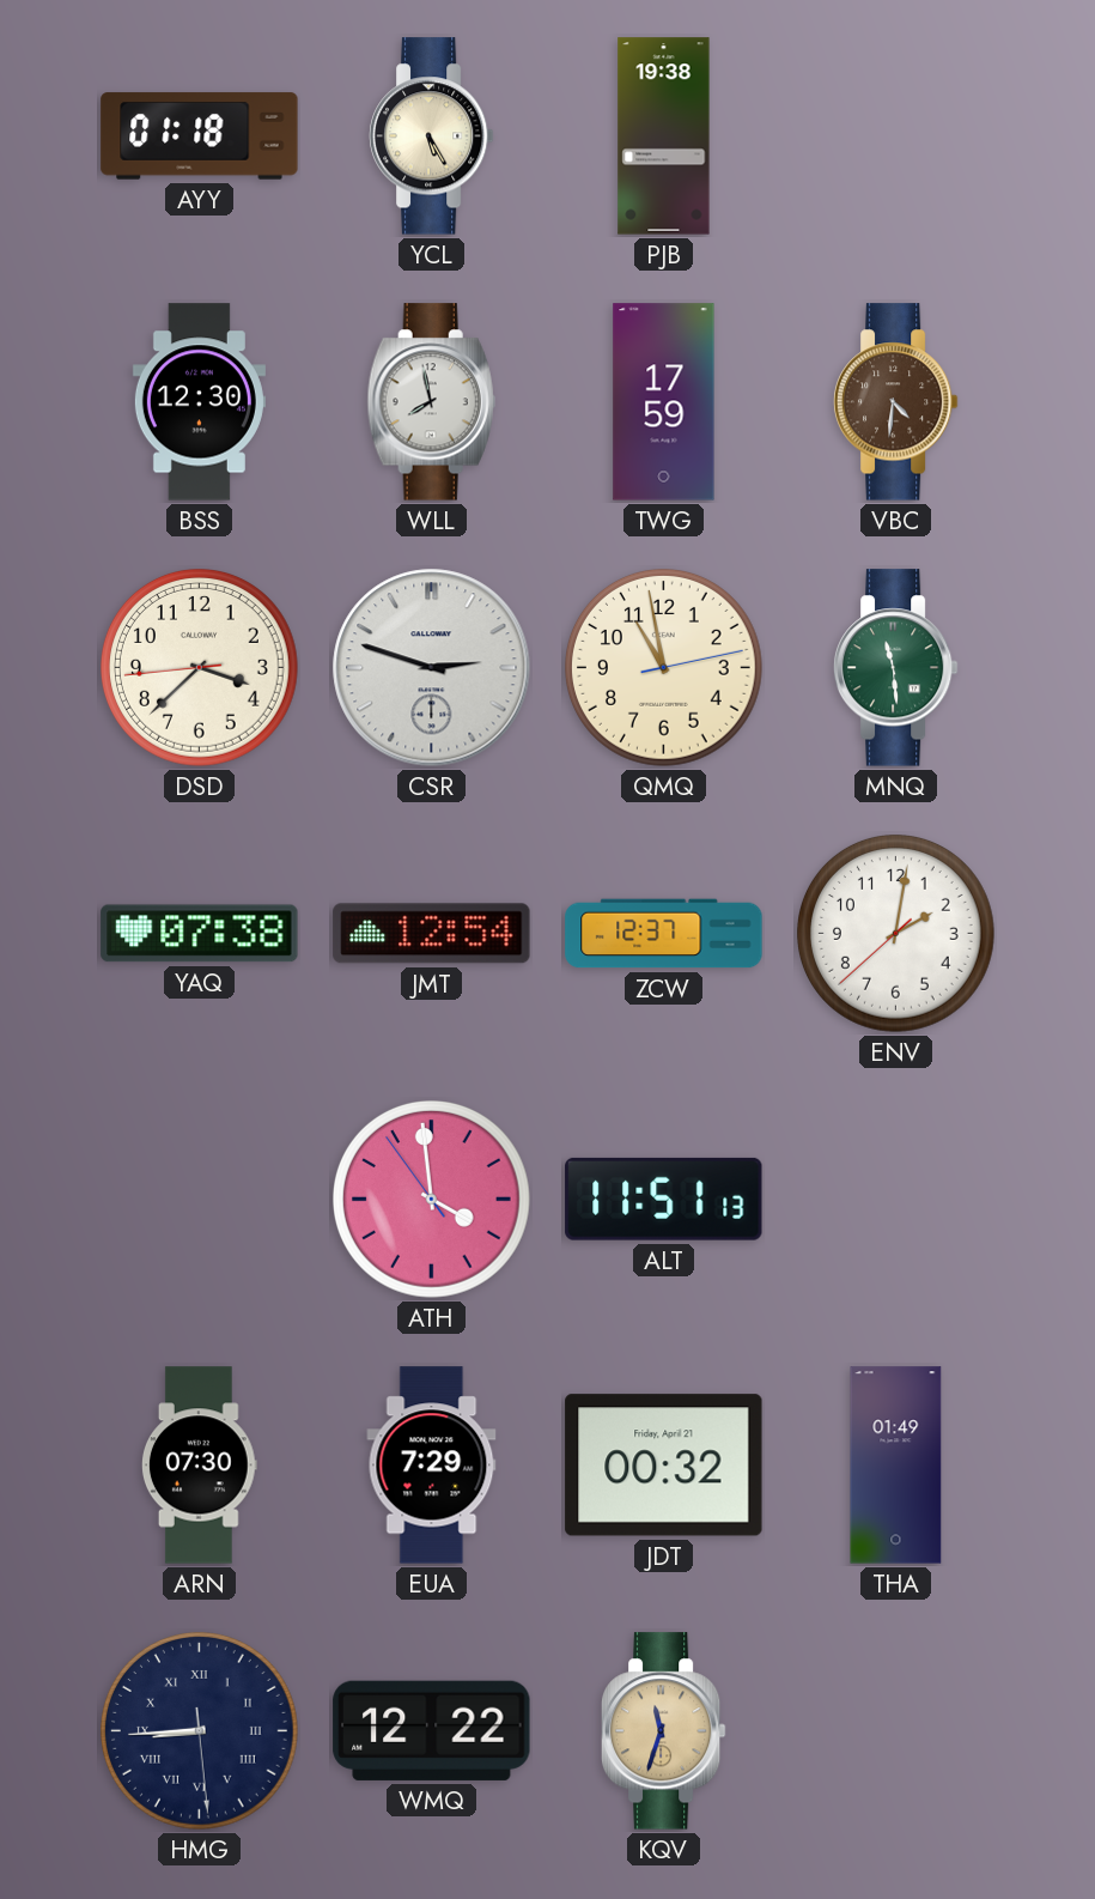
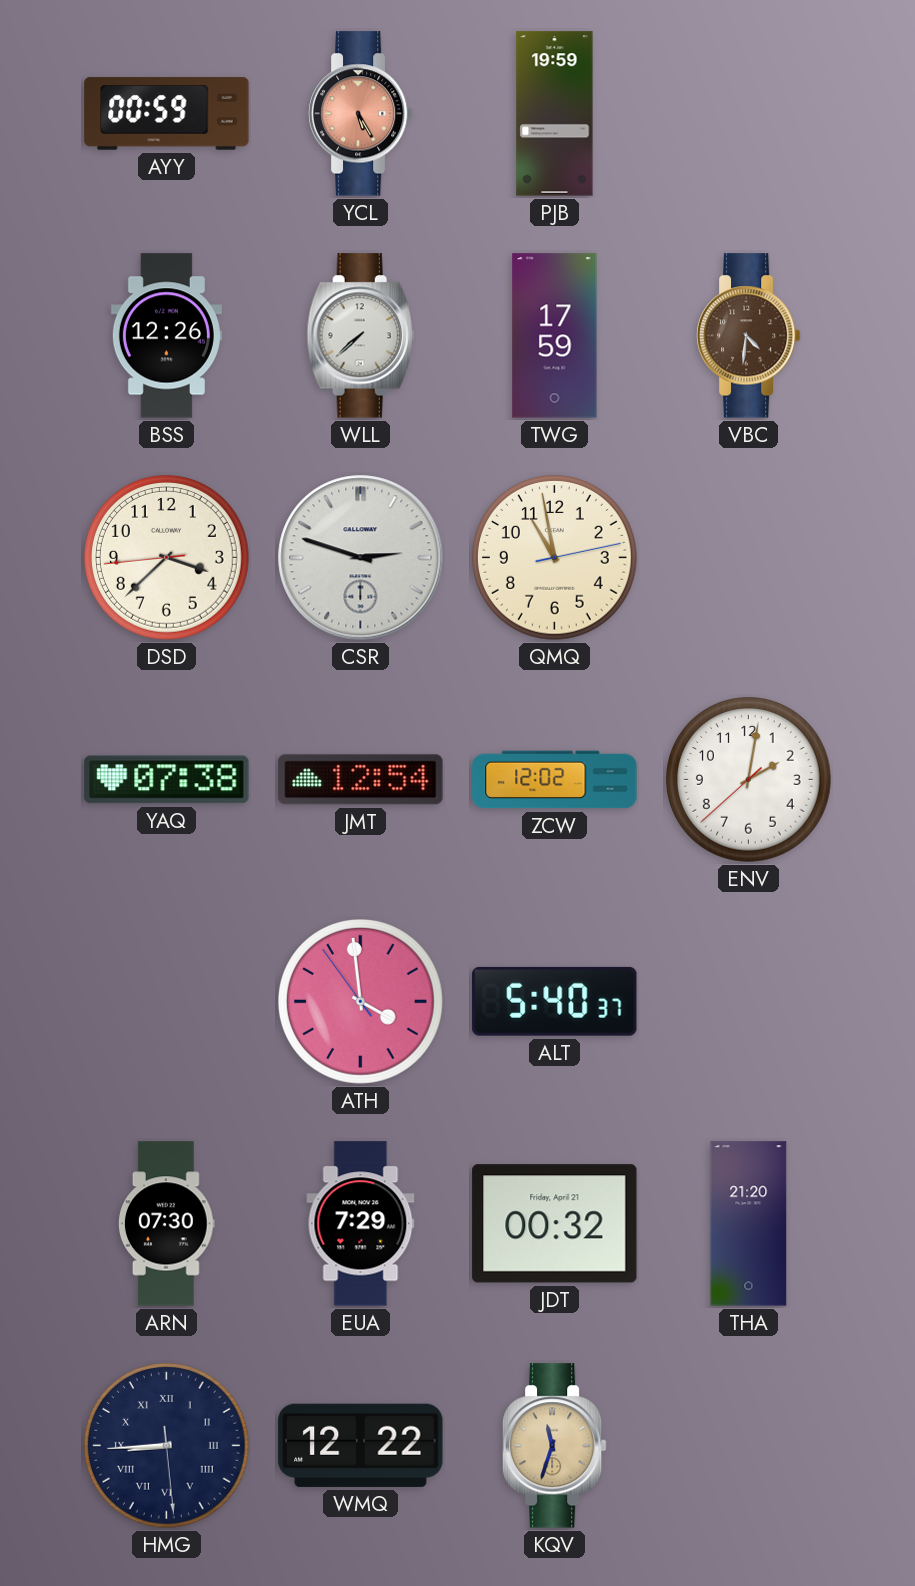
AYY: 01:18 -> 00:59
YCL dial: cream -> salmon
PJB: 19:38 -> 19:59
BSS: 12:30 -> 12:26
WLL: 7:58 -> 7:38
MNQ: 11:29 -> none
ZCW: 12:37 -> 12:02
ALT: 11:51 -> 5:40
THA: 01:49 -> 21:20
